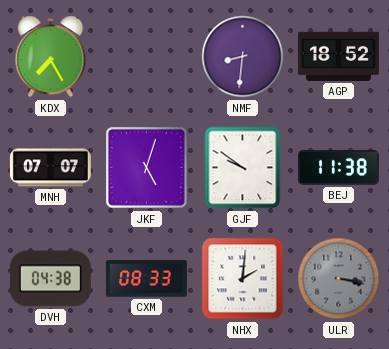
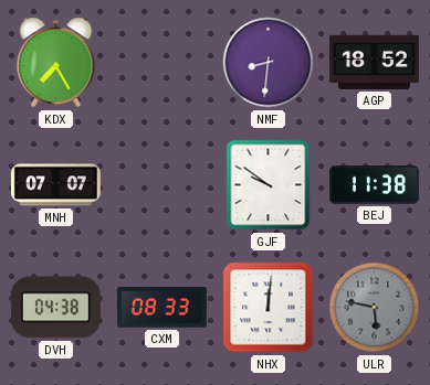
JKF: 5:03 -> none
NHX: 2:01 -> 12:01
ULR: 3:17 -> 5:47
